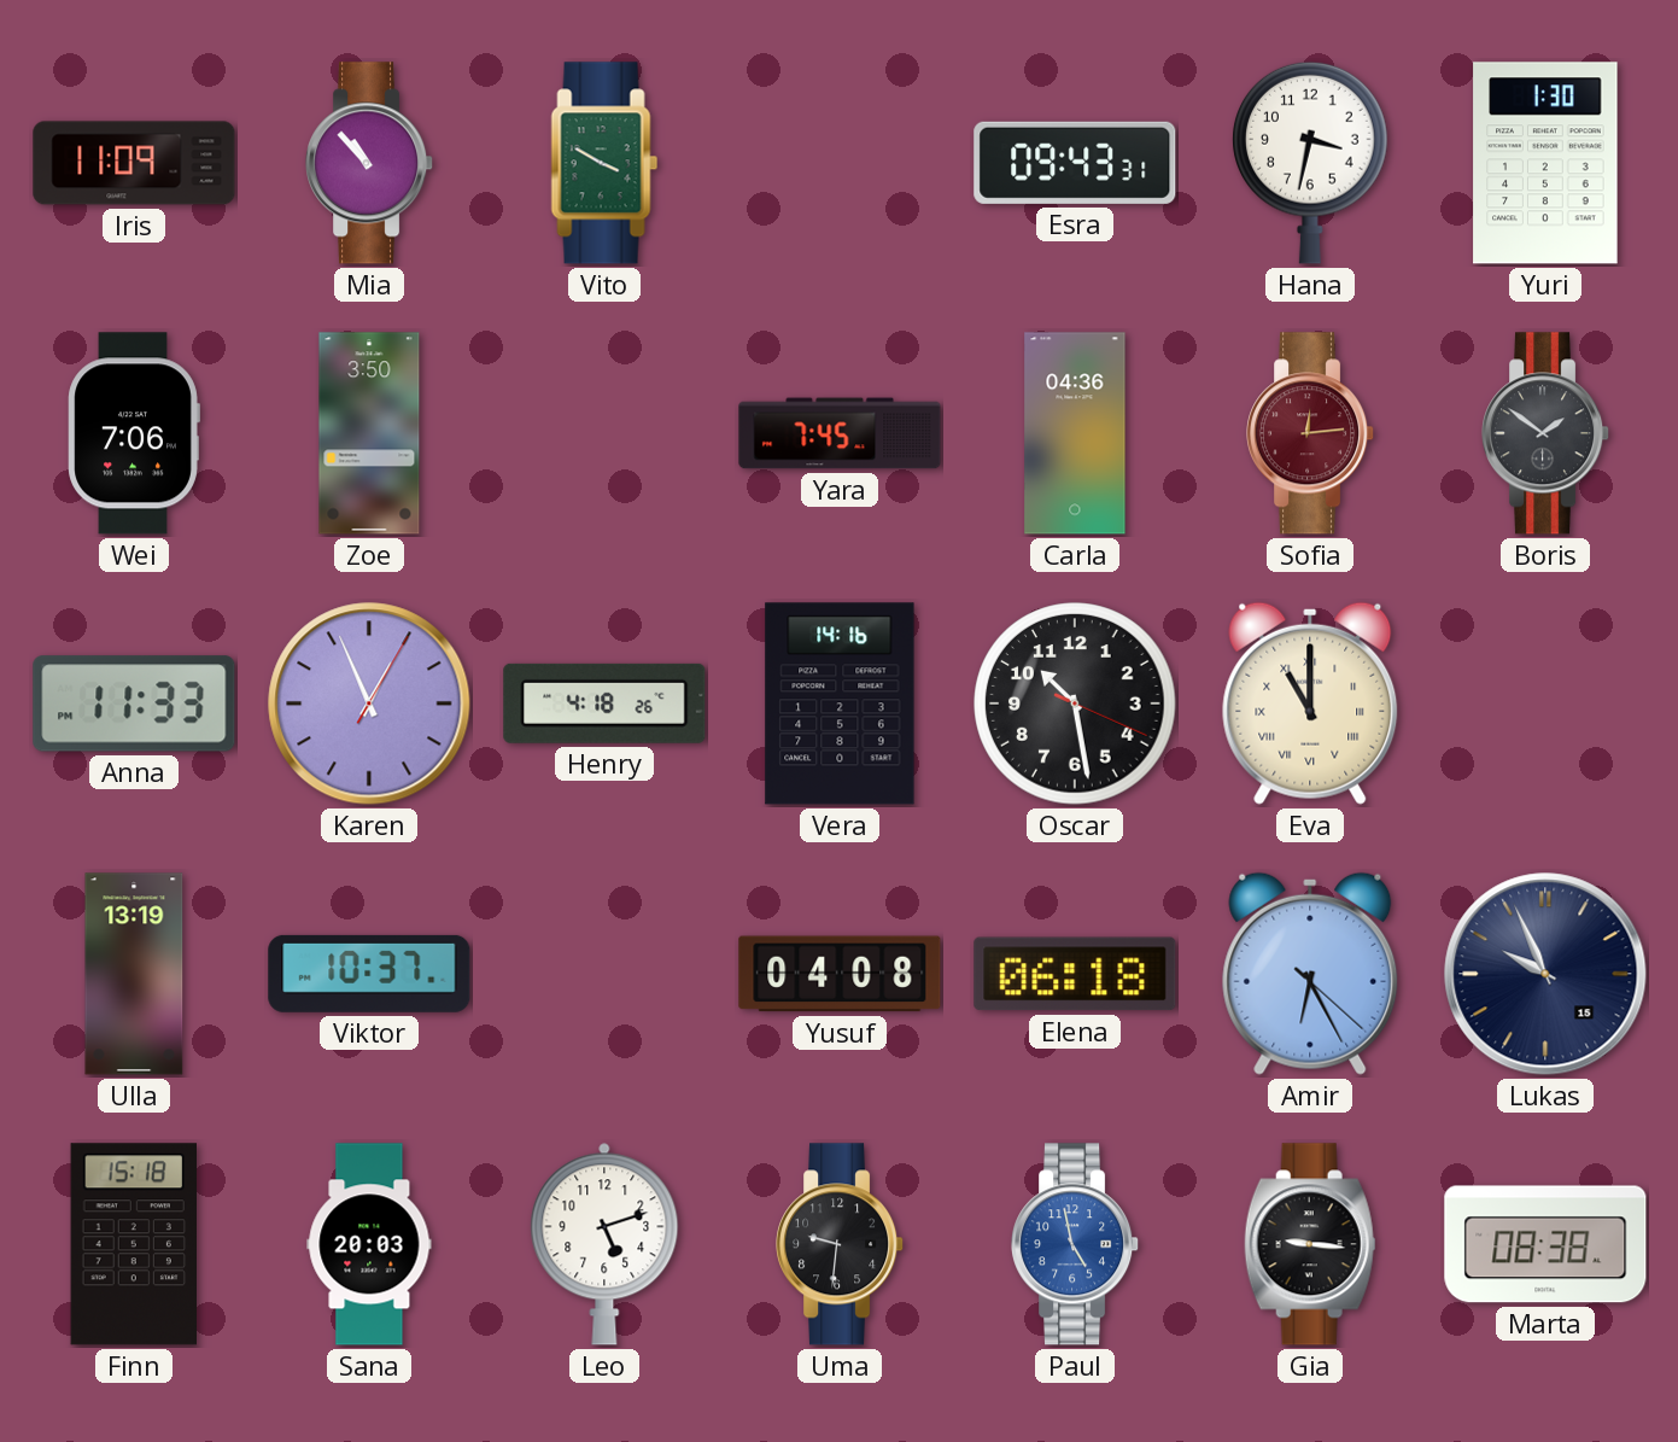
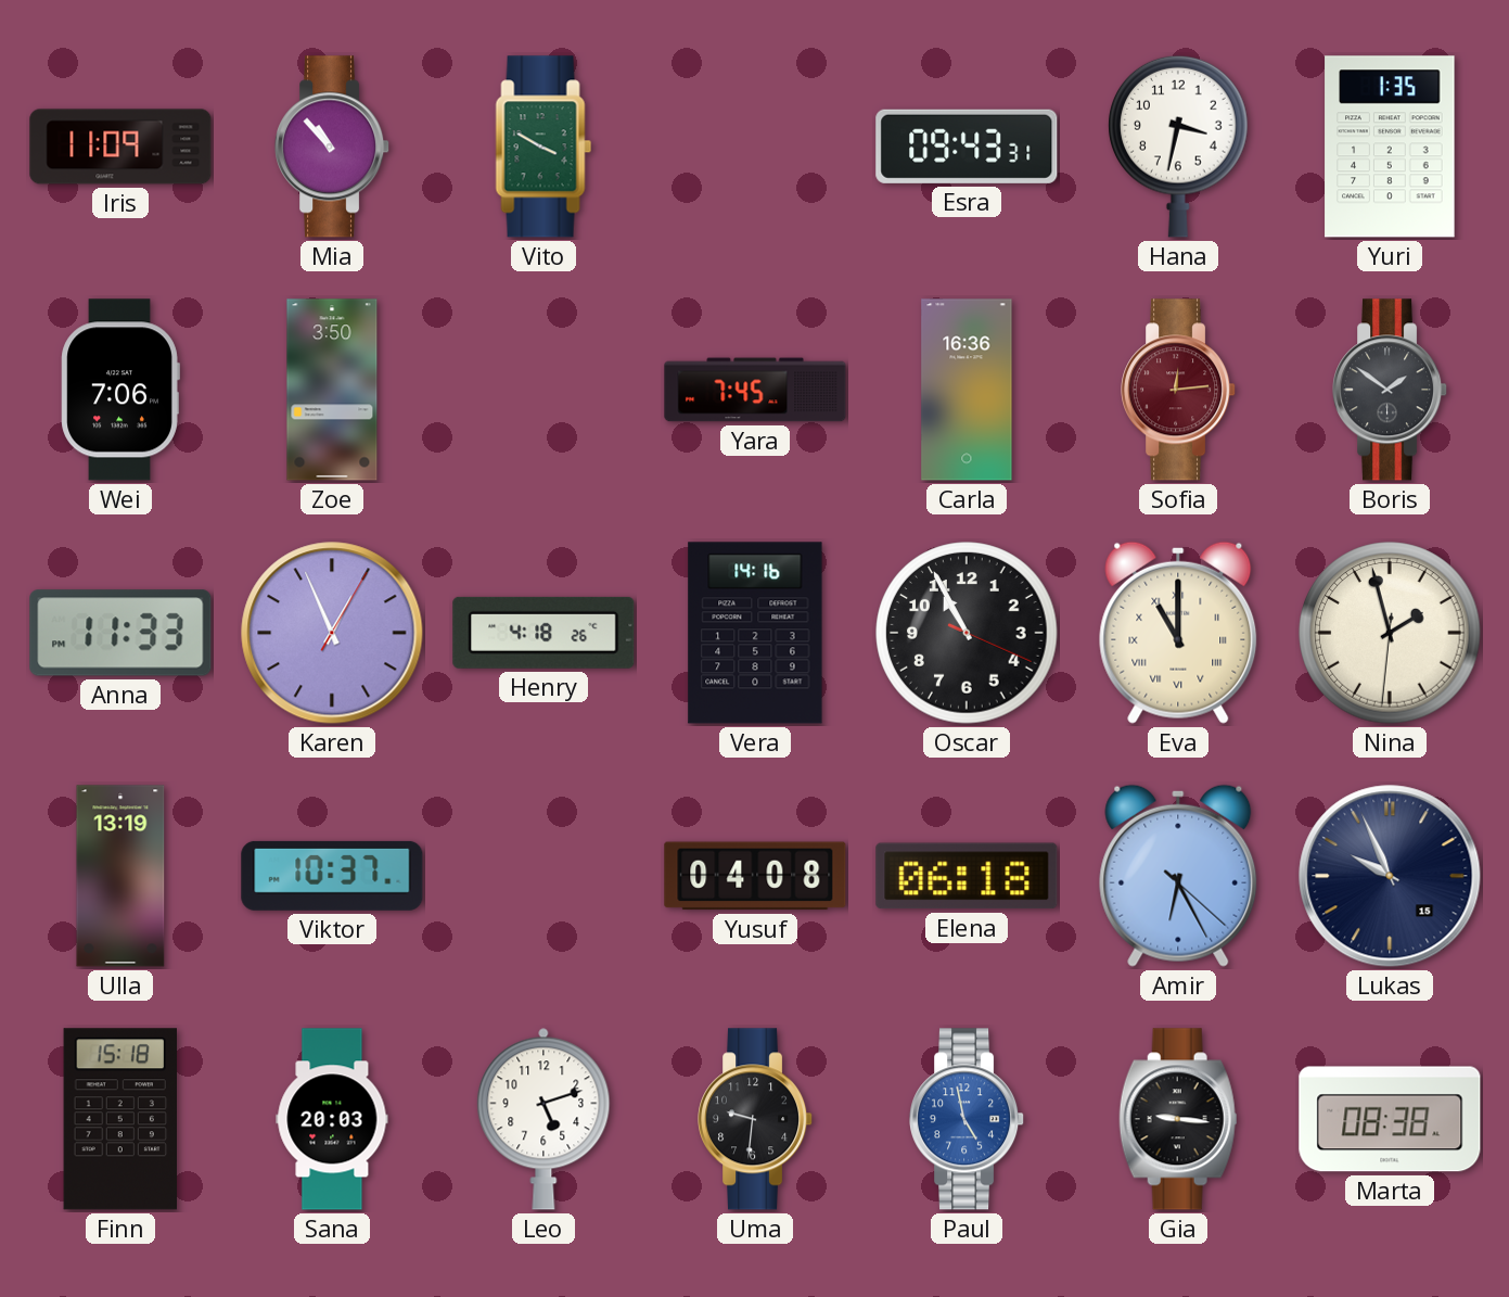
Yuri: 1:30 -> 1:35
Carla: 04:36 -> 16:36
Oscar: 10:28 -> 10:55
Nina: none -> 1:57
